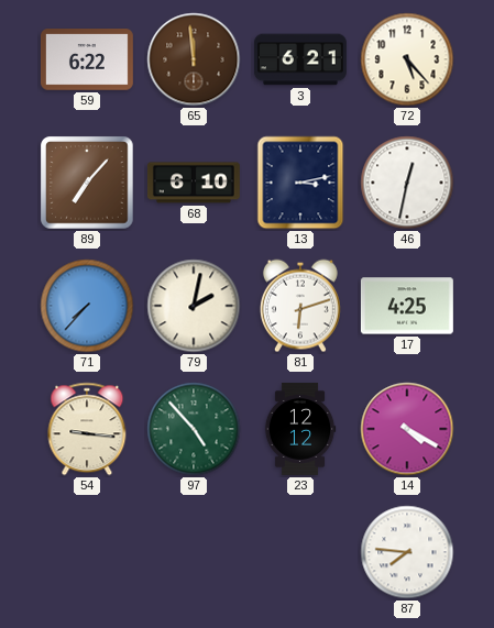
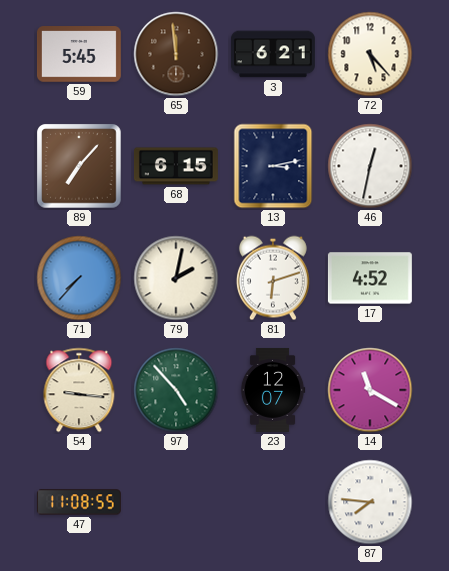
59: 6:22 -> 5:45
68: 6:10 -> 6:15
17: 4:25 -> 4:52
23: 12:12 -> 12:07
14: 4:20 -> 11:20
47: none -> 11:08
